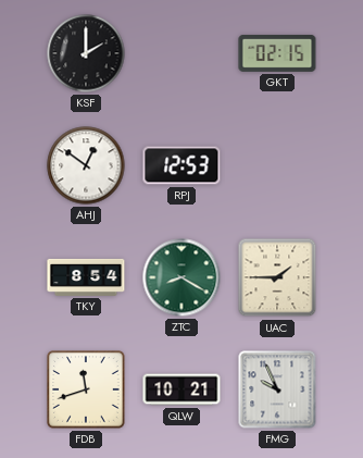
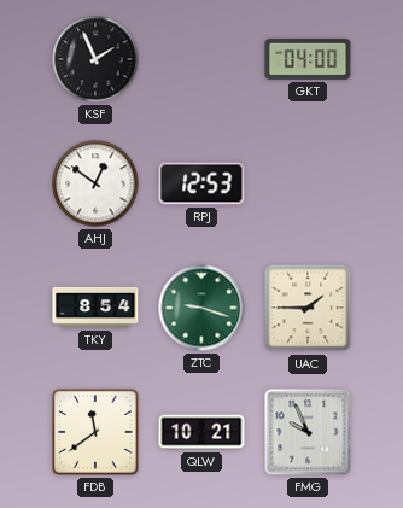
KSF: 2:00 -> 1:56
GKT: 02:15 -> 04:00
ZTC: 8:20 -> 9:18
FDB: 11:42 -> 11:39
